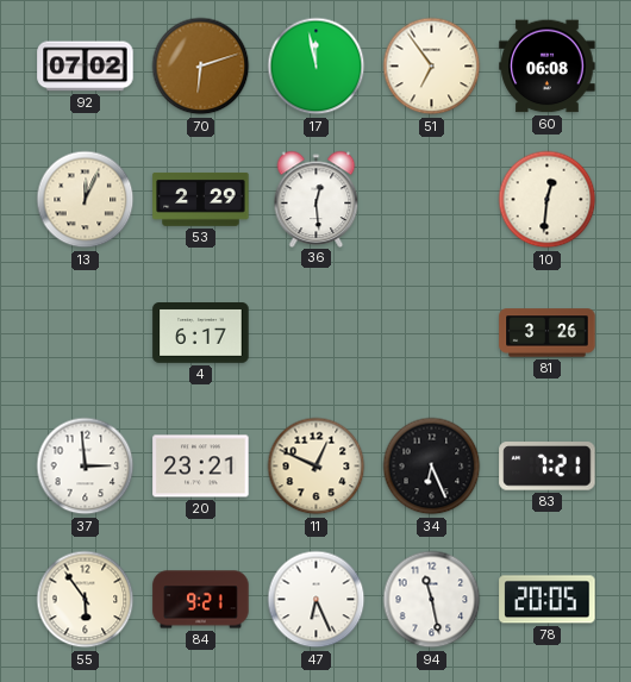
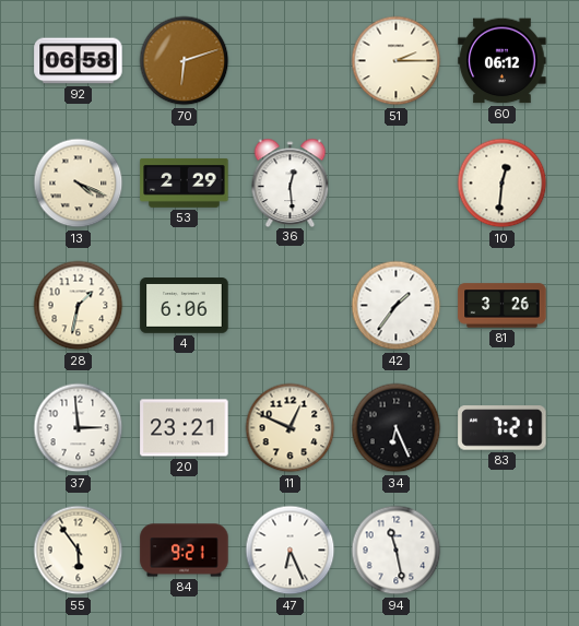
92: 07:02 -> 06:58
17: 11:58 -> none
51: 6:54 -> 2:15
60: 06:08 -> 06:12
13: 12:04 -> 4:19
28: none -> 1:32
4: 6:17 -> 6:06
42: none -> 1:36
78: 20:05 -> none
